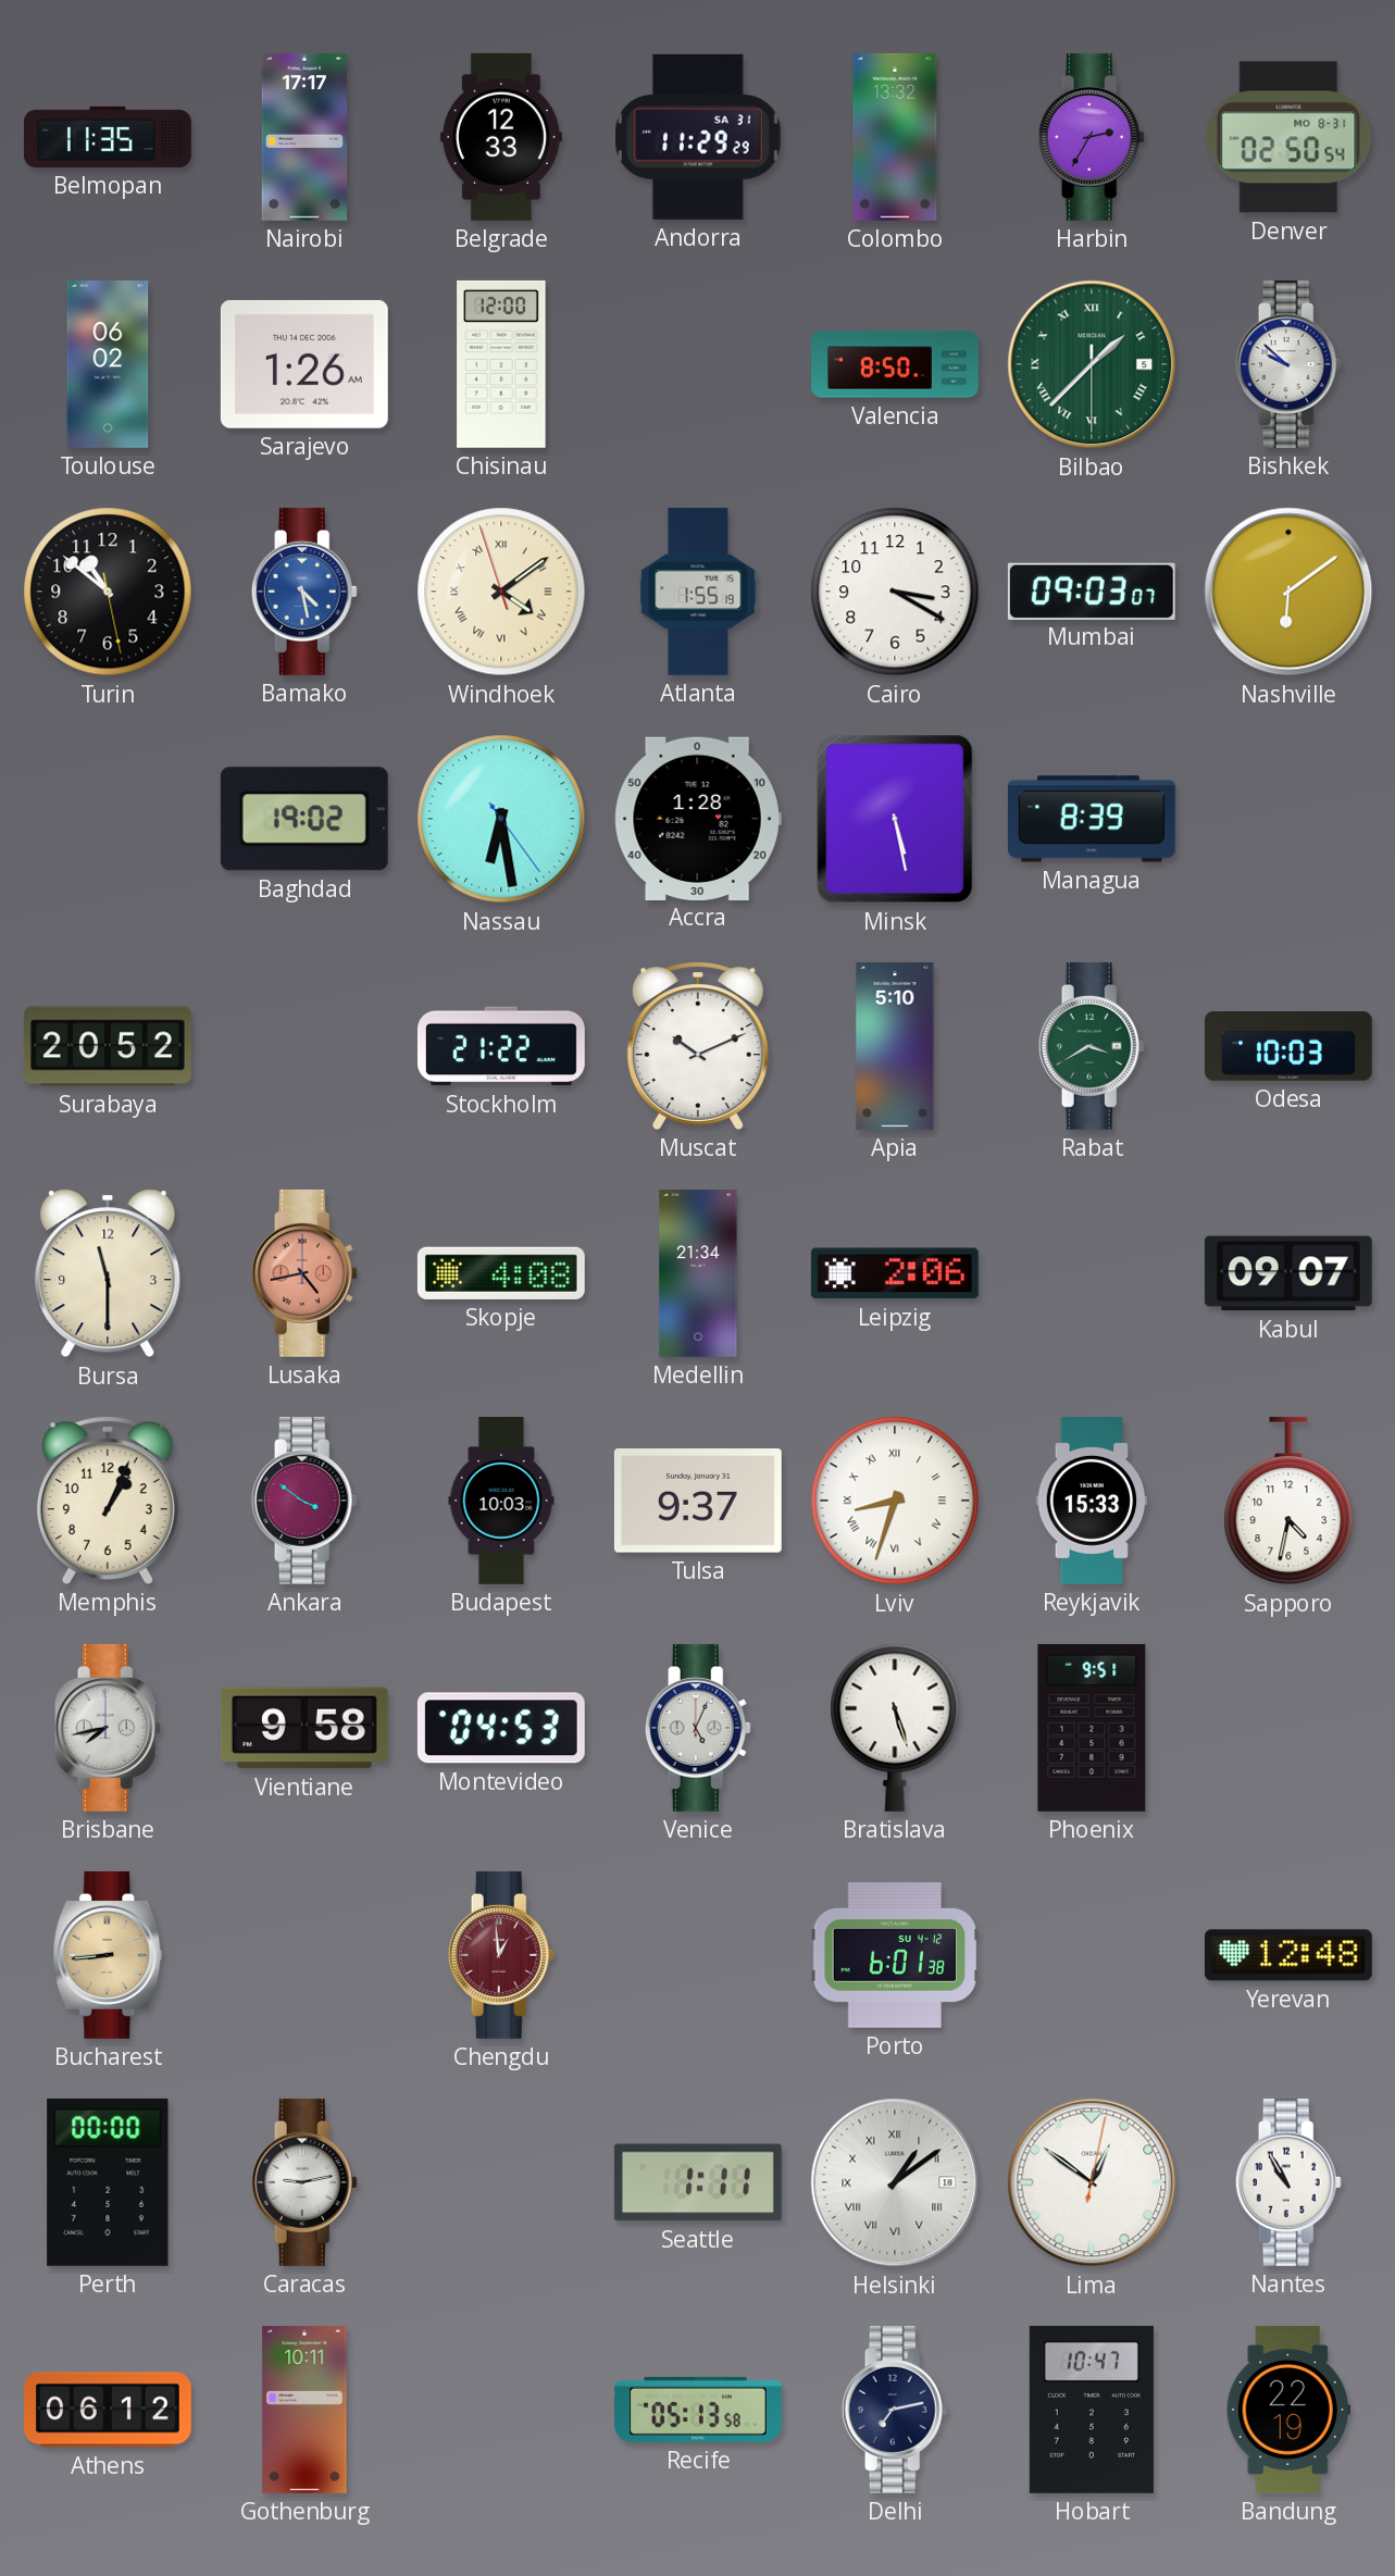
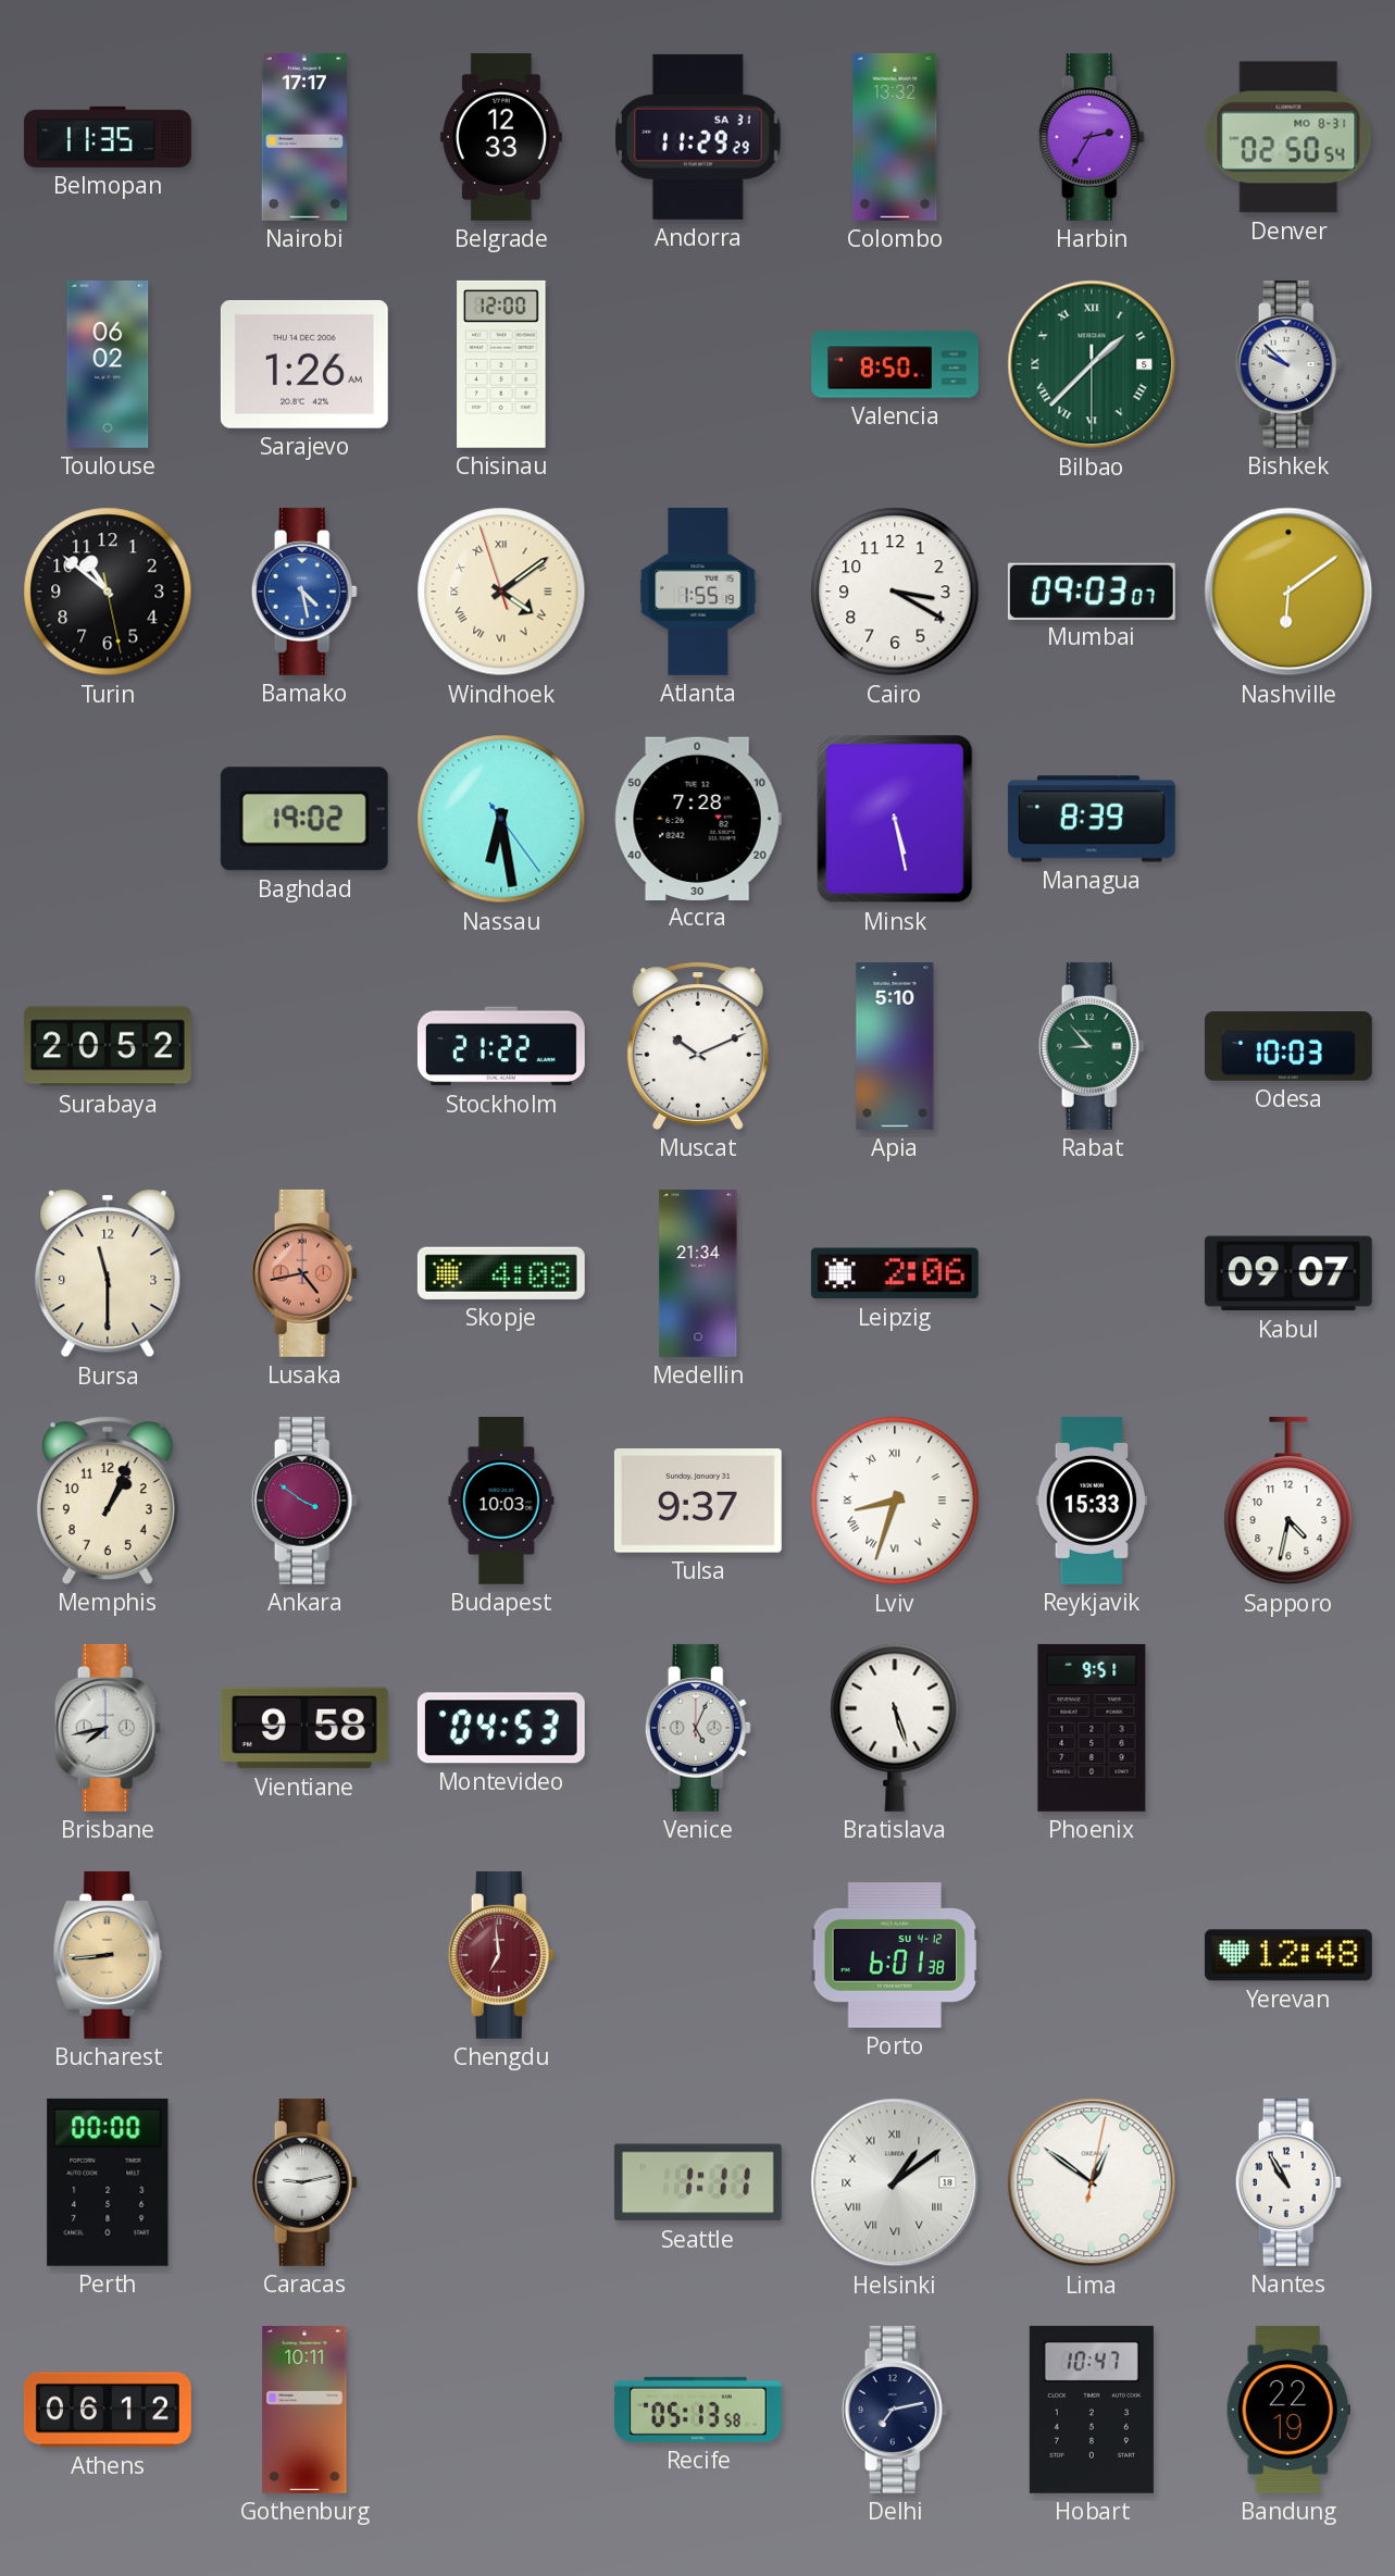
Accra: 1:28 -> 7:28
Rabat: 3:40 -> 8:53
Chengdu: 12:59 -> 6:59
